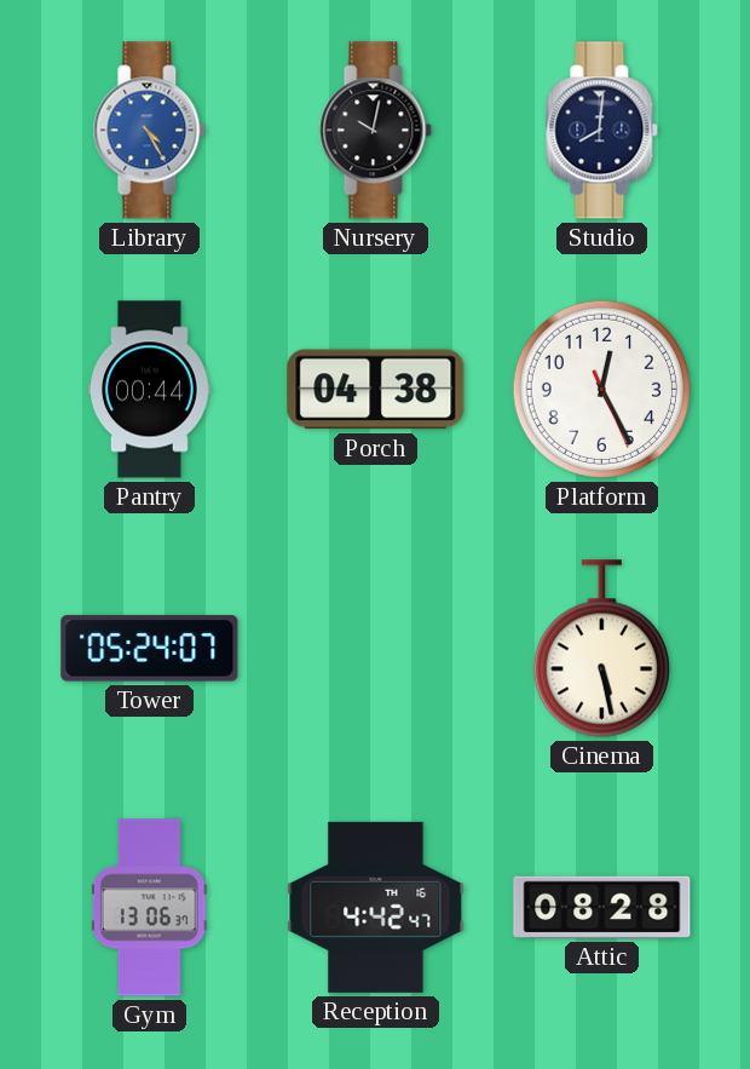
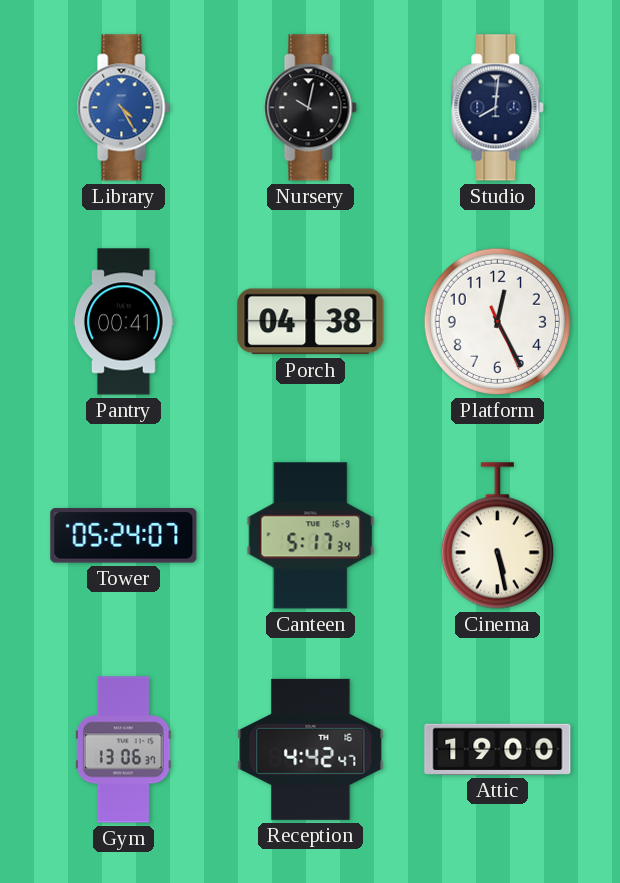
Pantry: 00:44 -> 00:41
Canteen: none -> 5:17
Attic: 08:28 -> 19:00
